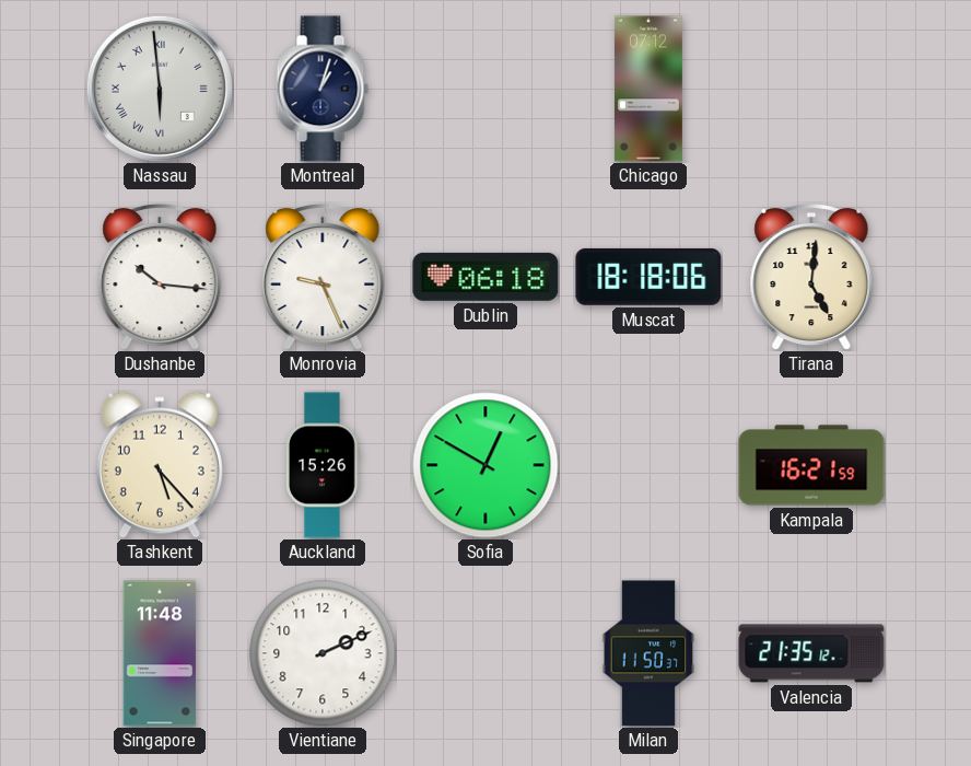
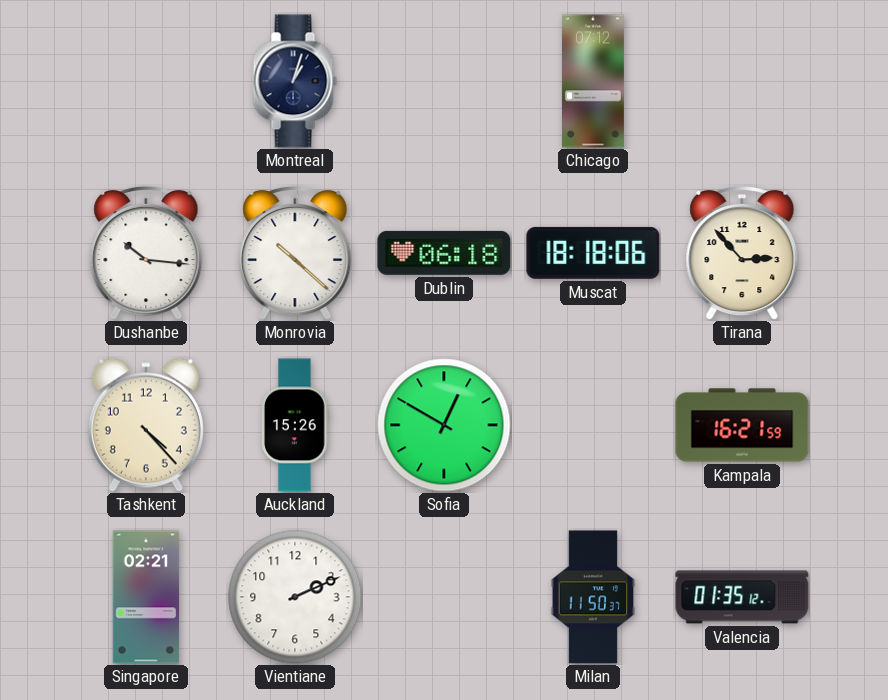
Nassau: 5:59 -> none
Monrovia: 9:26 -> 10:22
Tirana: 5:01 -> 2:53
Tashkent: 5:23 -> 4:23
Singapore: 11:48 -> 02:21
Valencia: 21:35 -> 01:35
